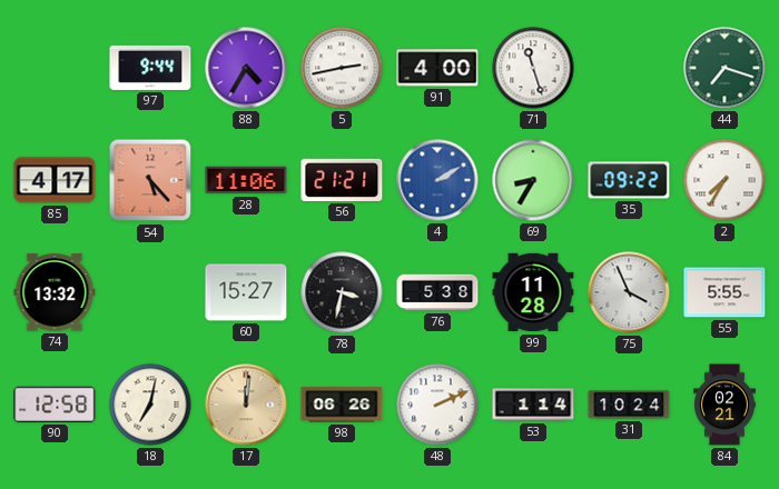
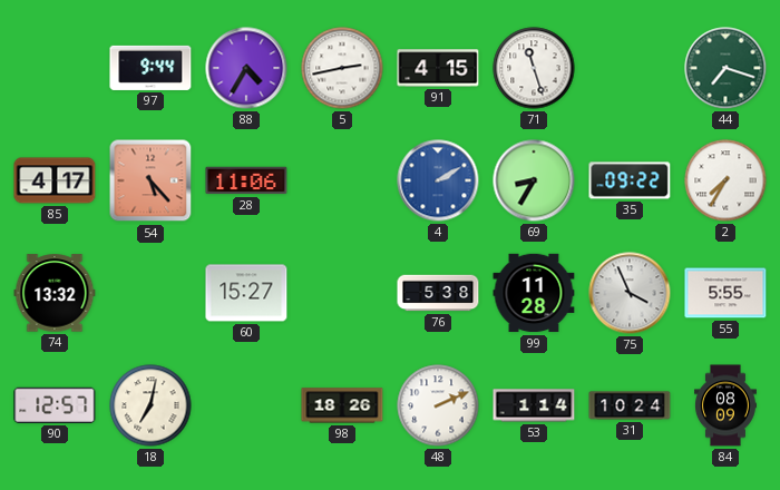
91: 4:00 -> 4:15
56: 21:21 -> none
78: 3:32 -> none
90: 12:58 -> 12:57
17: 12:01 -> none
98: 06:26 -> 18:26
84: 02:21 -> 08:09
